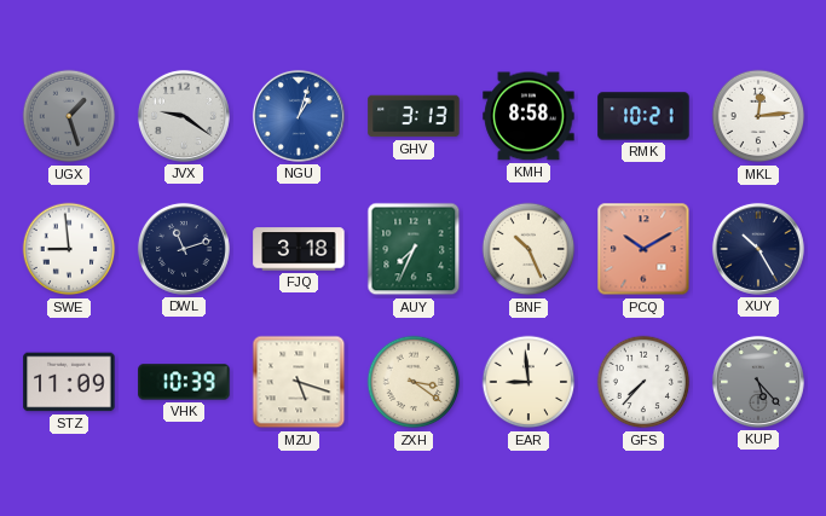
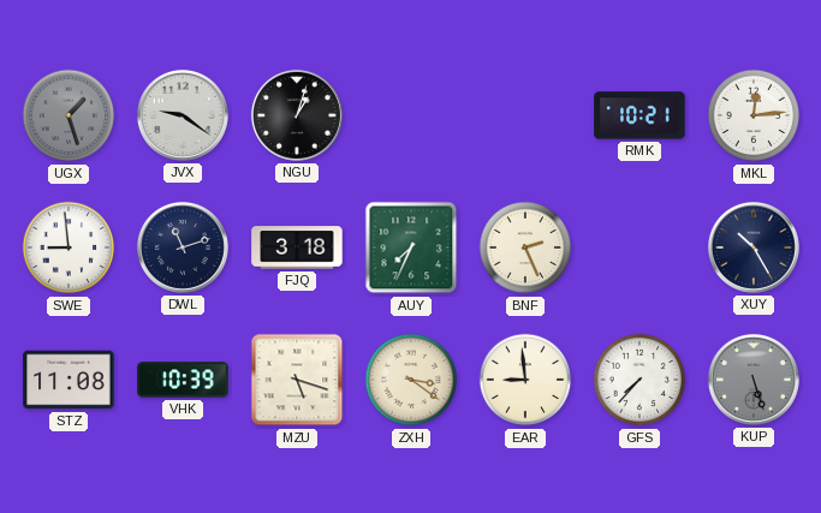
NGU dial: blue -> black
GHV: 3:13 -> none
KMH: 8:58 -> none
BNF: 10:26 -> 2:26
PCQ: 10:10 -> none
STZ: 11:09 -> 11:08
KUP: 5:23 -> 5:27
